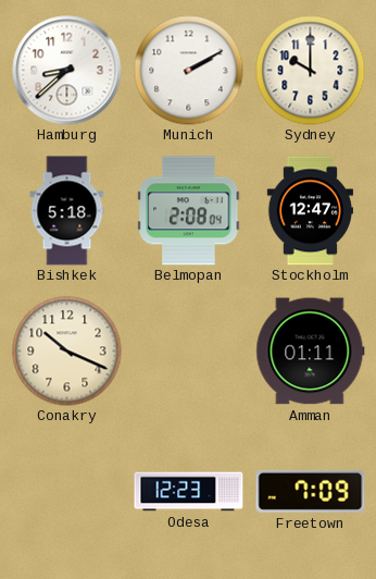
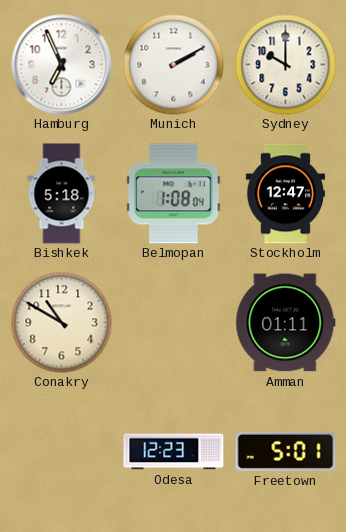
Hamburg: 8:38 -> 6:56
Belmopan: 2:08 -> 1:08
Conakry: 10:19 -> 10:50
Freetown: 7:09 -> 5:01
